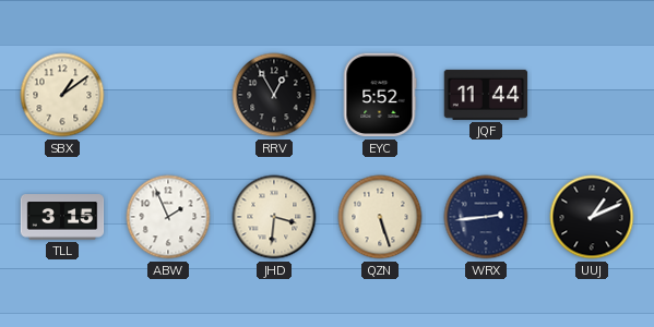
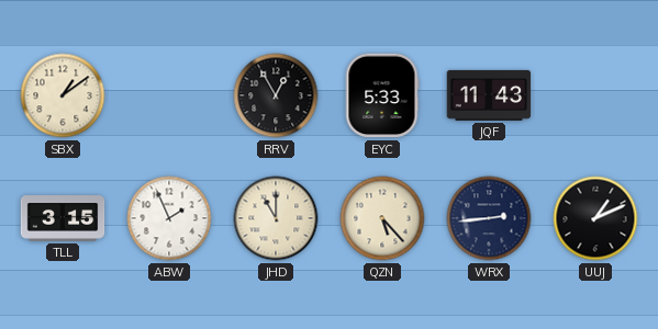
EYC: 5:52 -> 5:33
JQF: 11:44 -> 11:43
JHD: 3:31 -> 11:00
QZN: 5:27 -> 5:23
